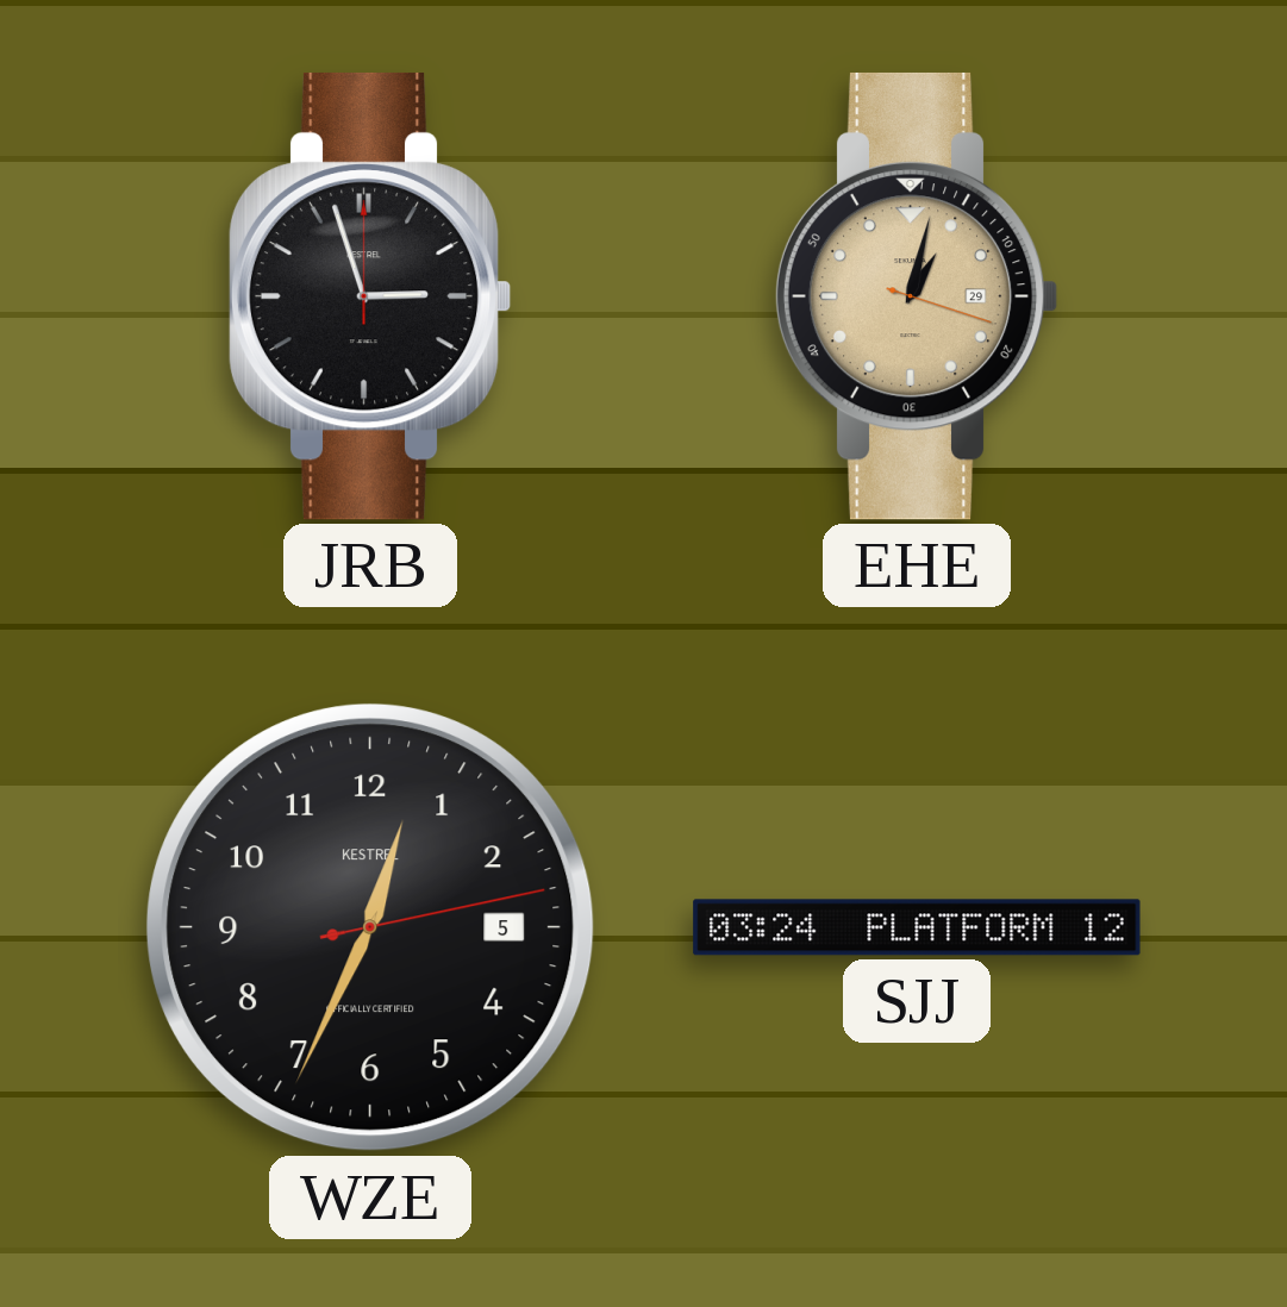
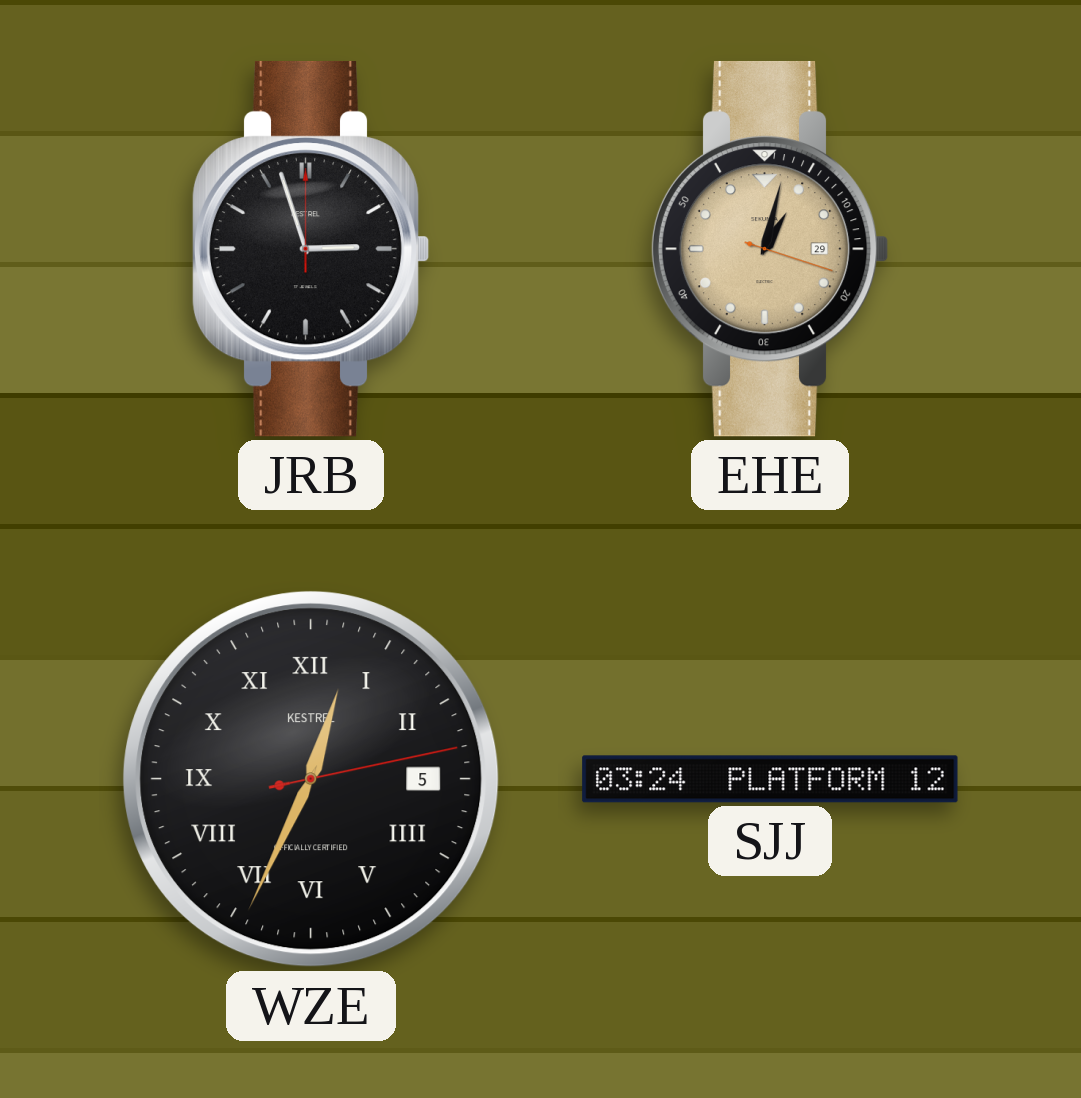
WZE numerals: Arabic -> Roman
